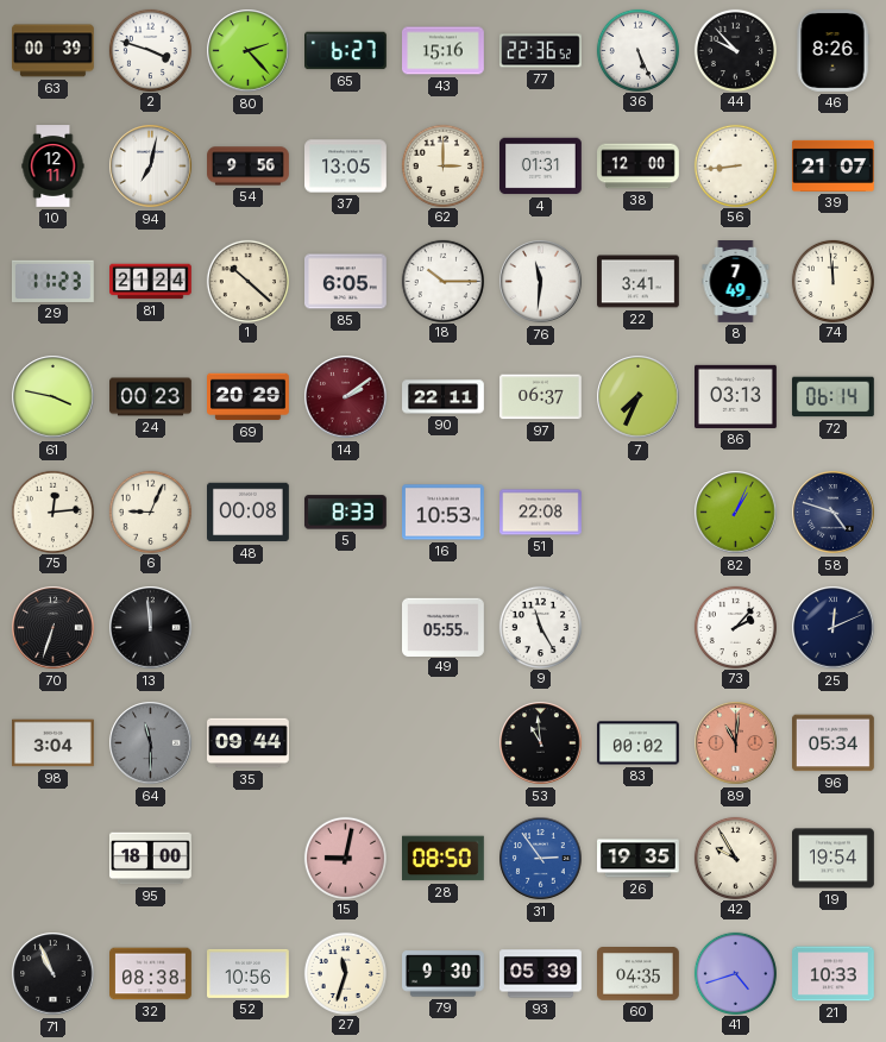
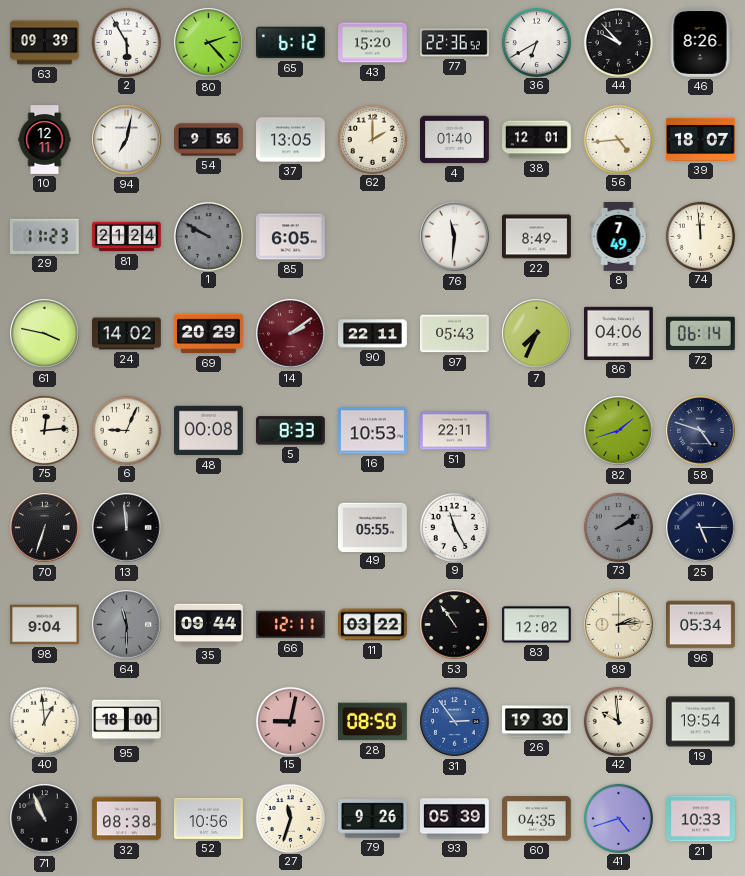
63: 00:39 -> 09:39
2: 3:48 -> 5:55
65: 6:27 -> 6:12
43: 15:16 -> 15:20
36: 5:26 -> 6:40
62: 3:00 -> 2:00
4: 01:31 -> 01:40
38: 12:00 -> 12:01
56: 8:44 -> 4:44
39: 21:07 -> 18:07
1: 10:22 -> 9:50
1 dial: cream -> grey
18: 10:15 -> none
22: 3:41 -> 8:49
24: 00:23 -> 14:02
97: 06:37 -> 05:43
86: 03:13 -> 04:06
51: 22:08 -> 22:11
82: 1:04 -> 1:42
73: 2:07 -> 2:09
73 dial: white -> grey
25: 12:11 -> 5:15
98: 3:04 -> 9:04
66: none -> 12:11
11: none -> 03:22
53: 10:59 -> 10:54
83: 00:02 -> 12:02
89: 11:01 -> 2:14
89 dial: salmon -> cream
40: none -> 12:59
26: 19:35 -> 19:30
42: 9:55 -> 9:59
79: 9:30 -> 9:26
